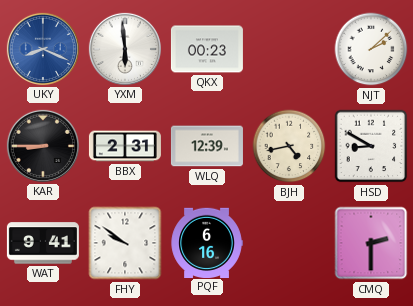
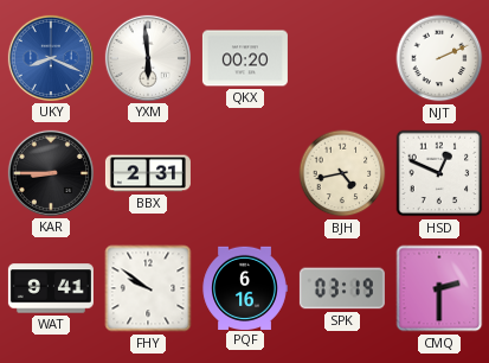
QKX: 00:23 -> 00:20
NJT: 2:08 -> 2:11
WLQ: 12:39 -> none
HSD: 8:50 -> 12:49
SPK: none -> 03:19
